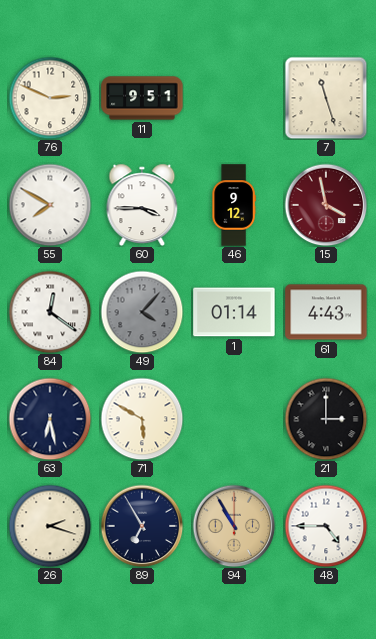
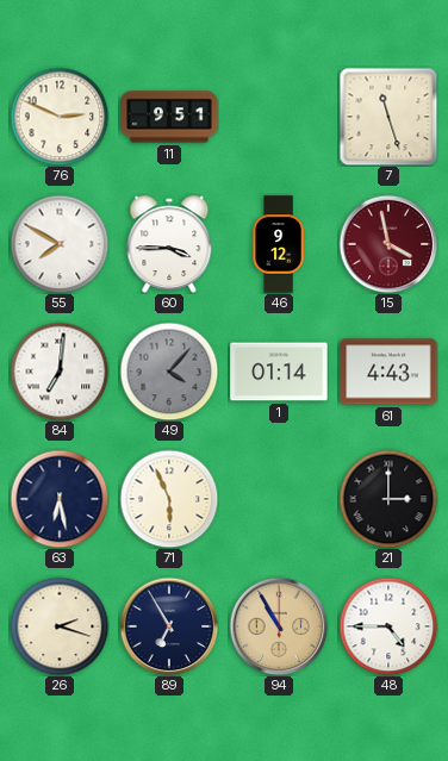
84: 12:21 -> 7:01
71: 5:50 -> 5:56
